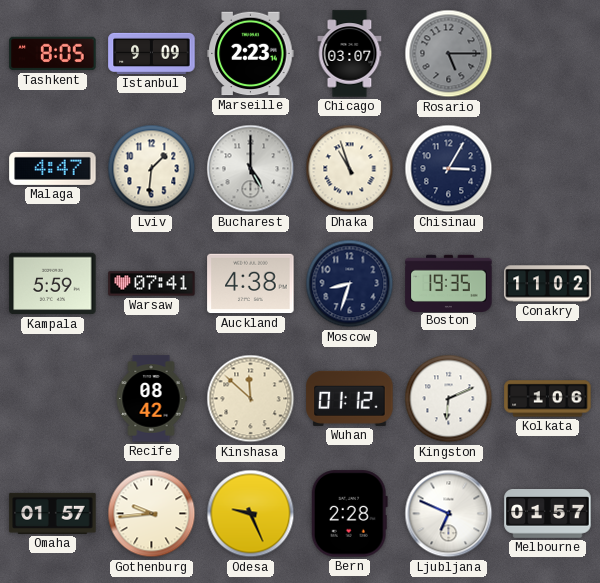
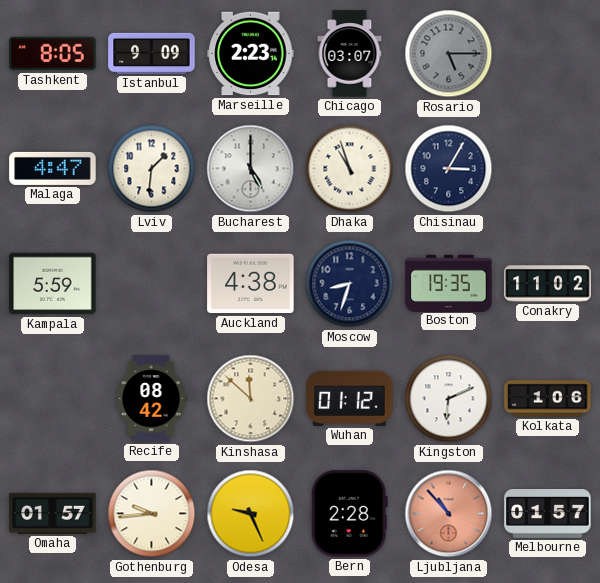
Warsaw: 07:41 -> none
Ljubljana: 6:49 -> 10:53
Ljubljana dial: white -> salmon
